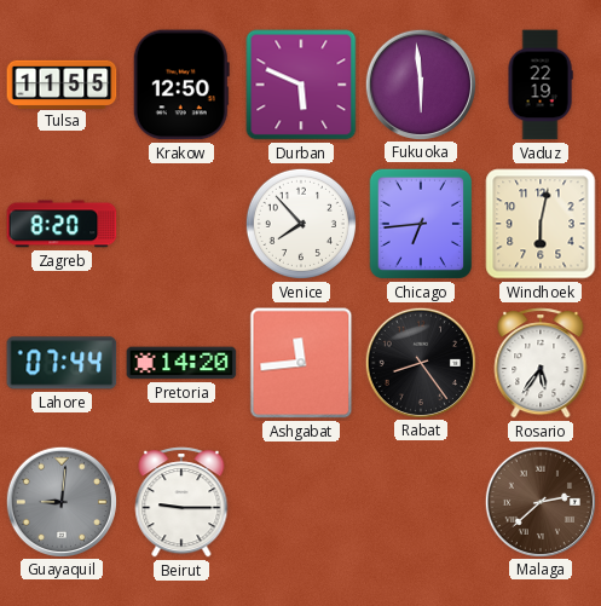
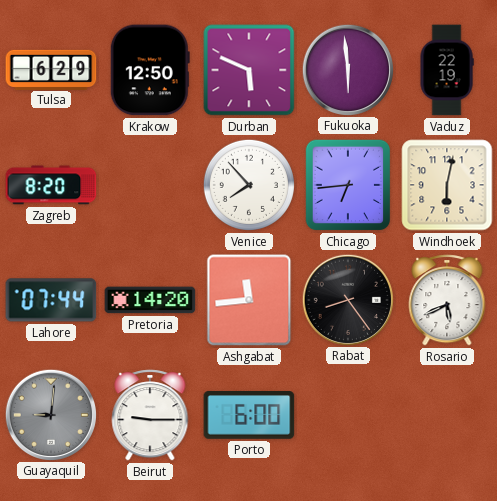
Tulsa: 11:55 -> 6:29
Rosario: 5:36 -> 5:41
Porto: none -> 6:00
Malaga: 2:38 -> none
